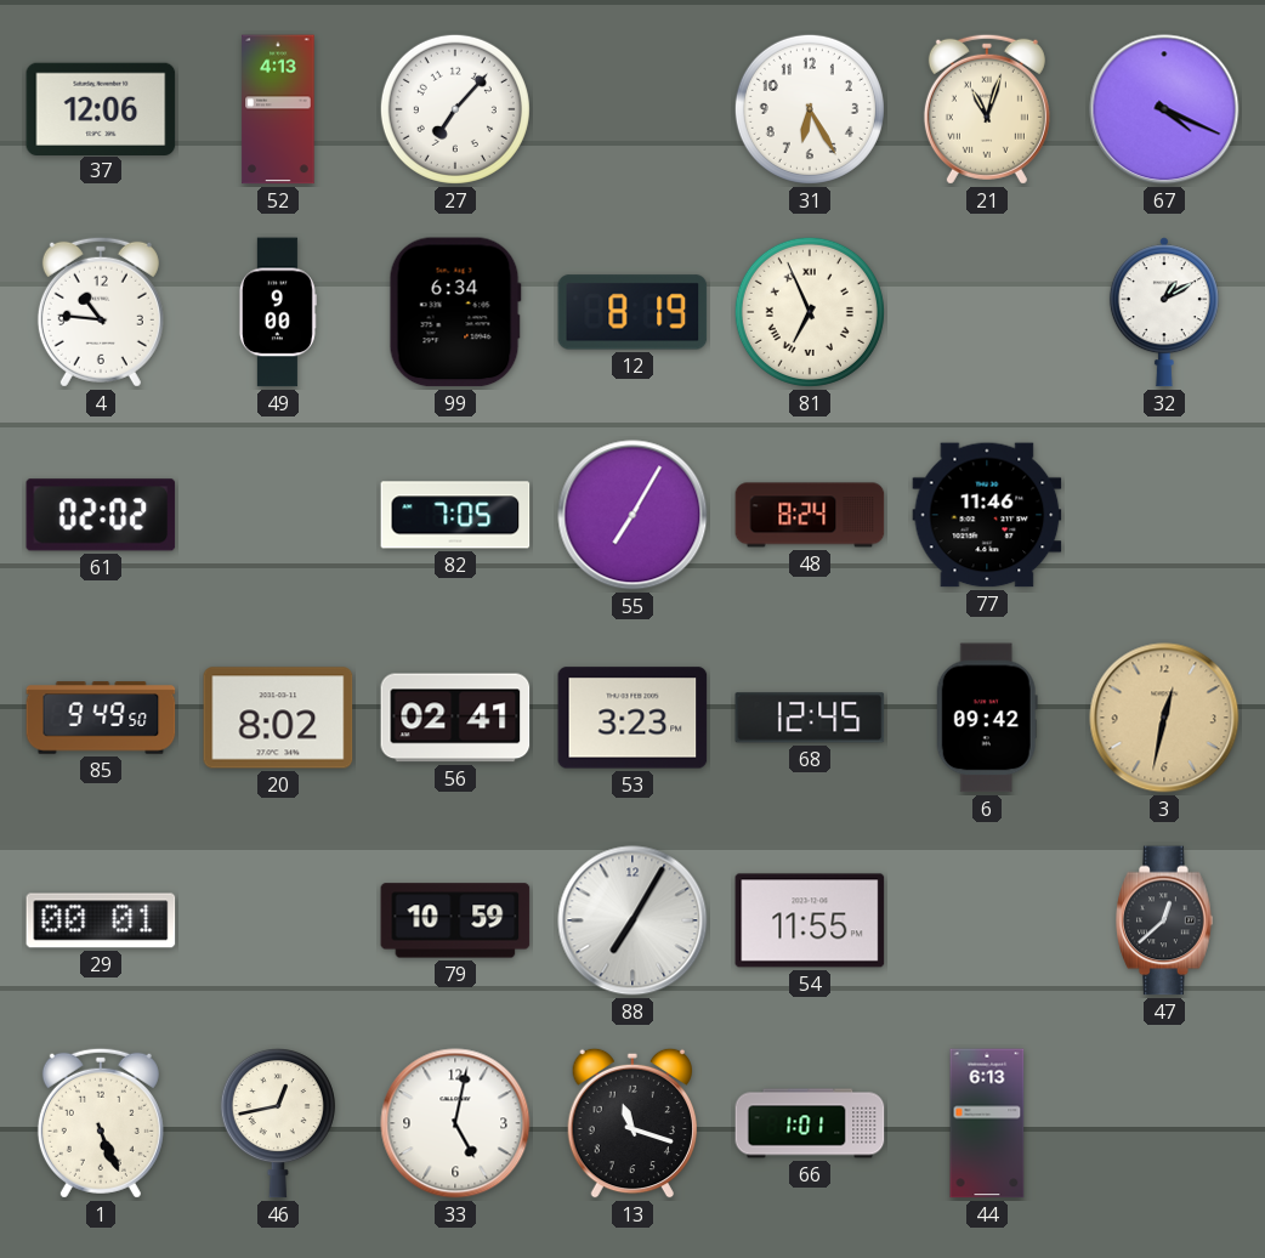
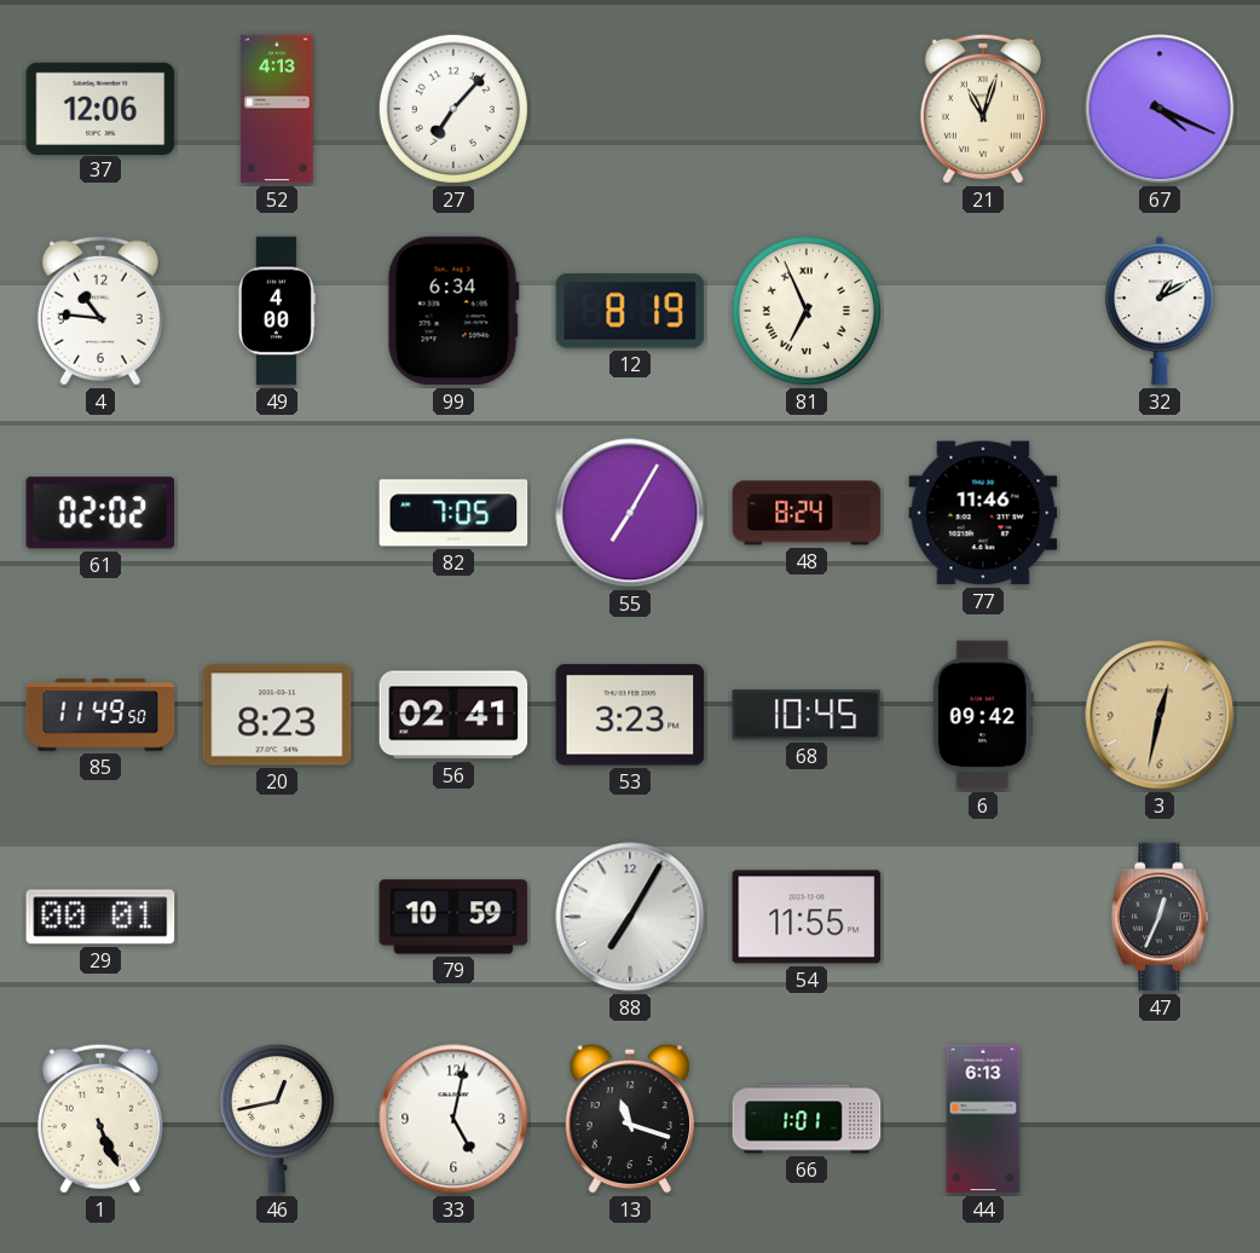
31: 6:25 -> none
49: 9:00 -> 4:00
85: 9:49 -> 11:49
20: 8:02 -> 8:23
68: 12:45 -> 10:45
47: 12:38 -> 12:34
